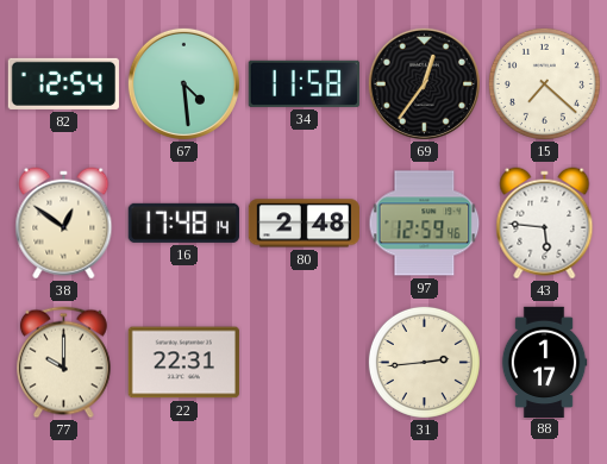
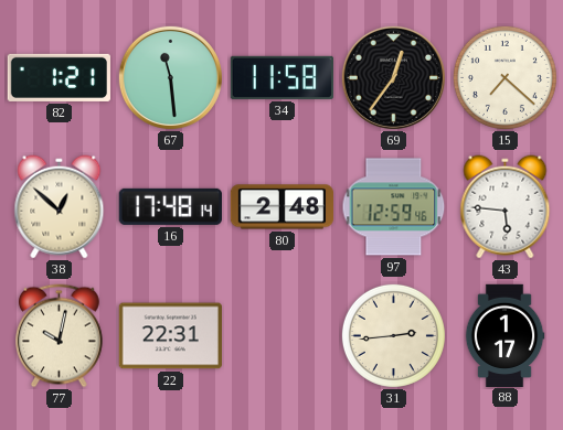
82: 12:54 -> 1:21
67: 4:29 -> 11:29
38: 12:51 -> 12:52
77: 10:00 -> 10:02
